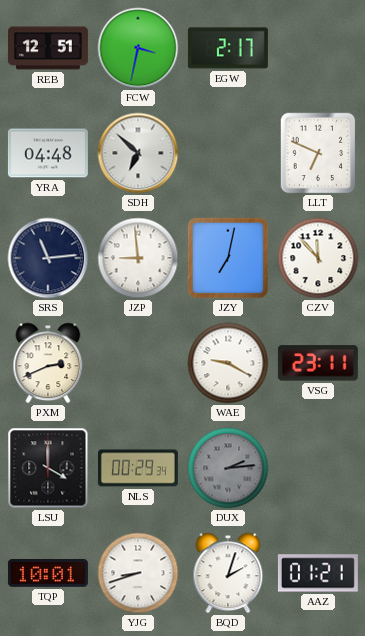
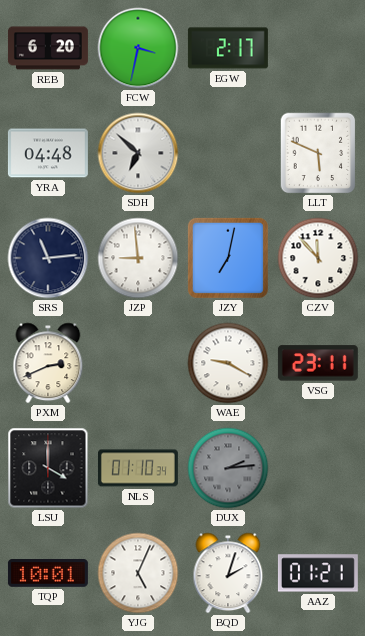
REB: 12:51 -> 6:20
LLT: 6:49 -> 5:49
NLS: 00:29 -> 01:10
YJG: 8:42 -> 5:04
